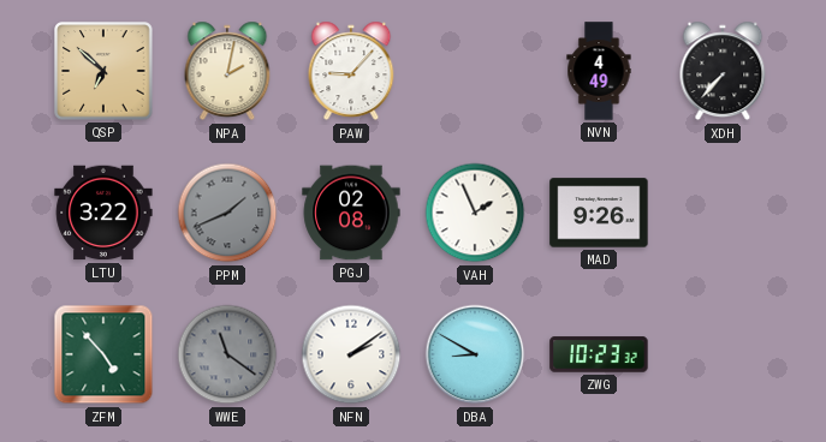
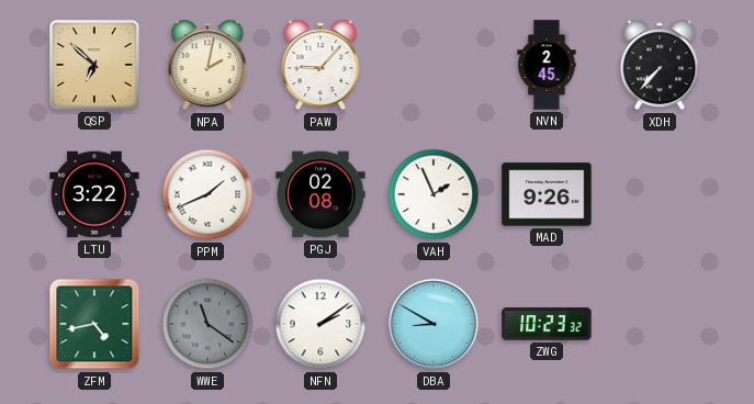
NVN: 4:49 -> 2:45
PPM dial: grey -> white
ZFM: 4:53 -> 4:43
